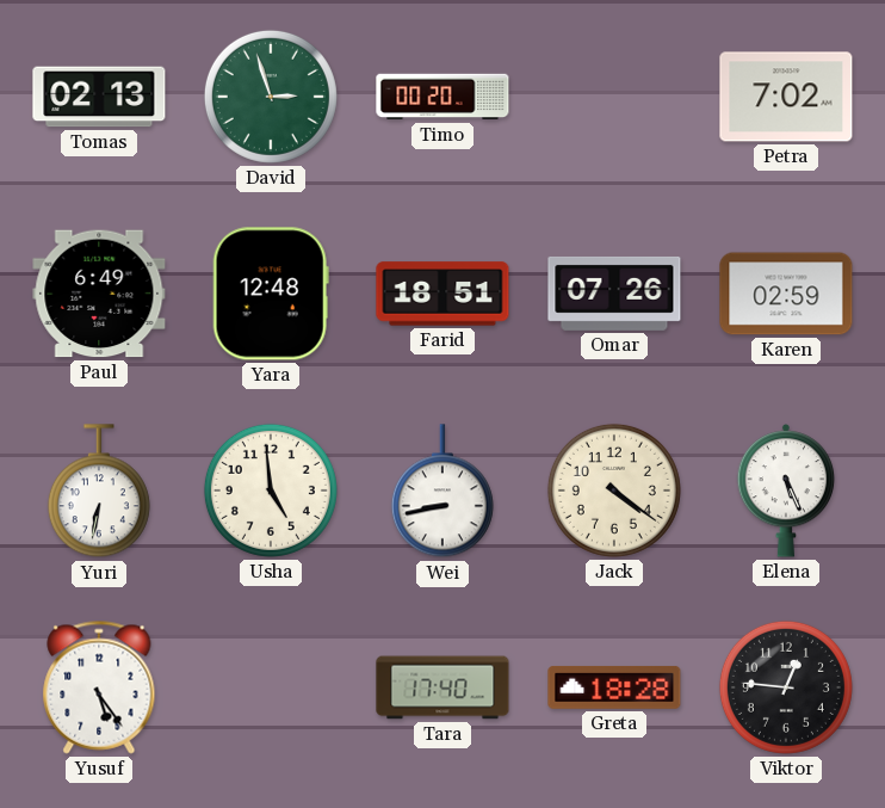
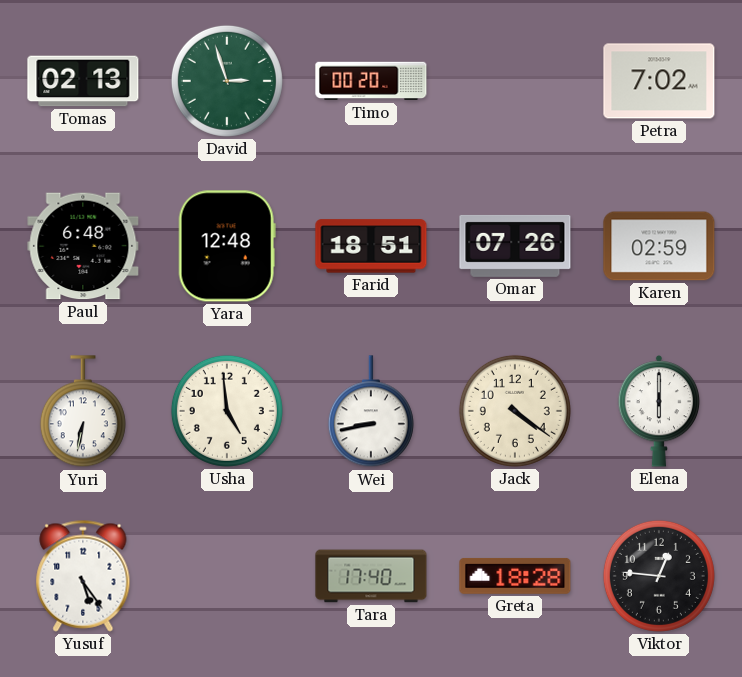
Paul: 6:49 -> 6:48
Elena: 5:26 -> 6:00
